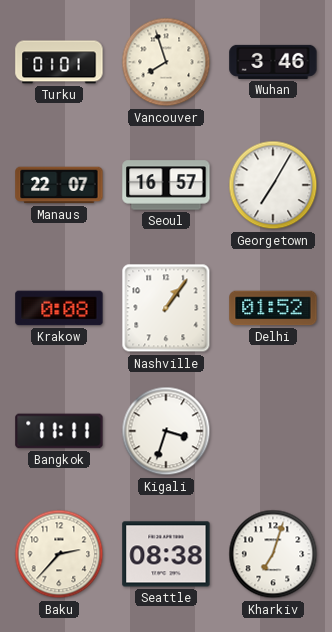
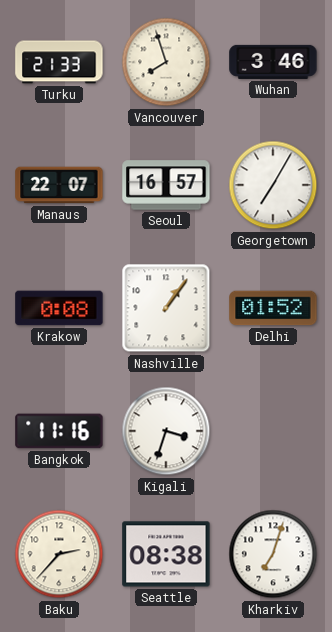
Turku: 01:01 -> 21:33
Bangkok: 11:11 -> 11:16
